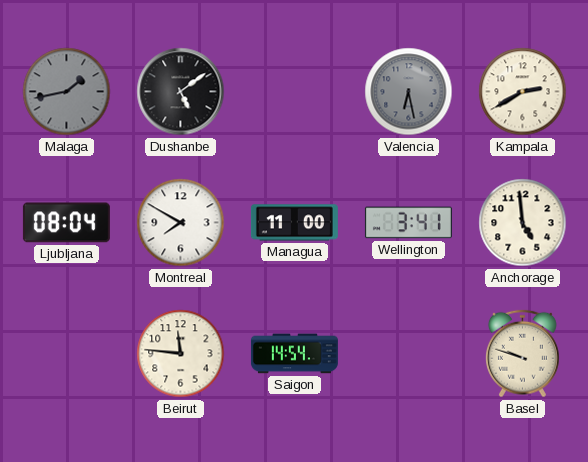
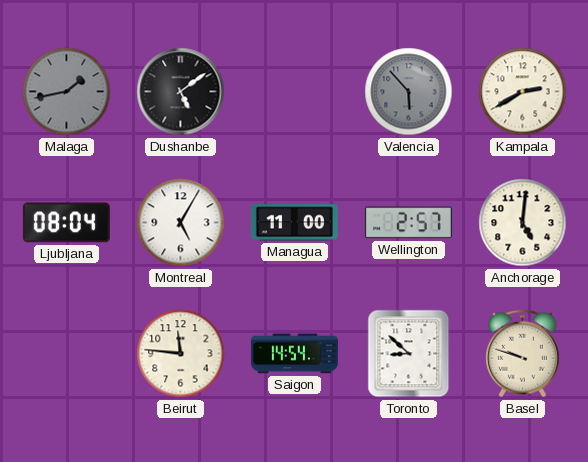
Valencia: 6:28 -> 5:53
Montreal: 7:50 -> 5:05
Wellington: 3:41 -> 2:57
Anchorage: 4:59 -> 5:01
Toronto: none -> 8:52
